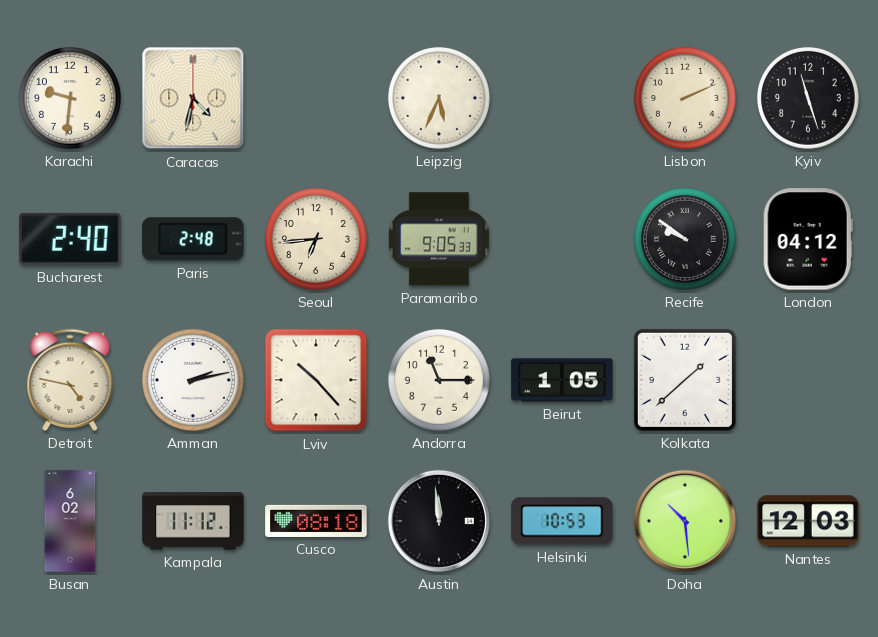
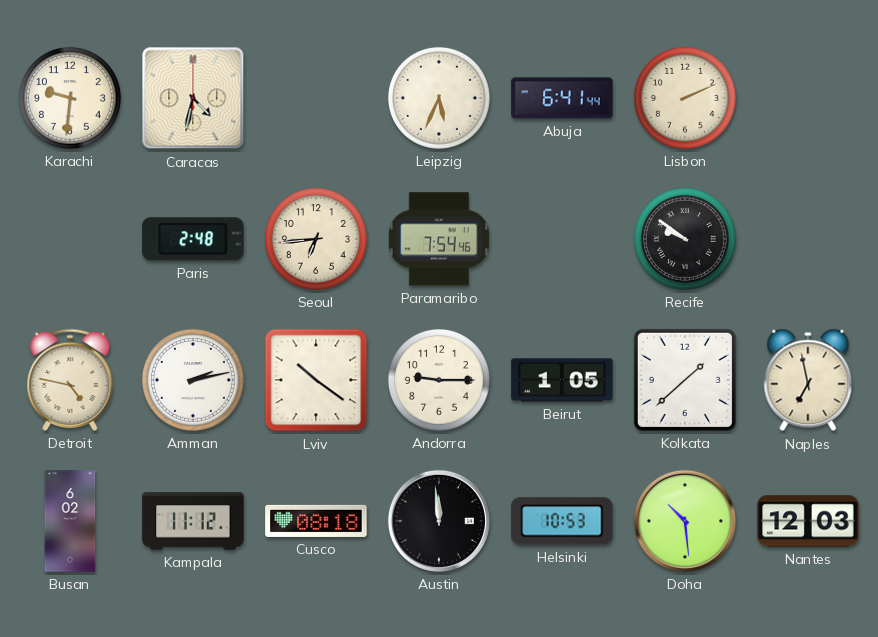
Abuja: none -> 6:41
Kyiv: 11:27 -> none
Bucharest: 2:40 -> none
Paramaribo: 9:05 -> 7:54
London: 04:12 -> none
Lviv: 10:23 -> 10:21
Andorra: 11:15 -> 9:15
Naples: none -> 6:58
